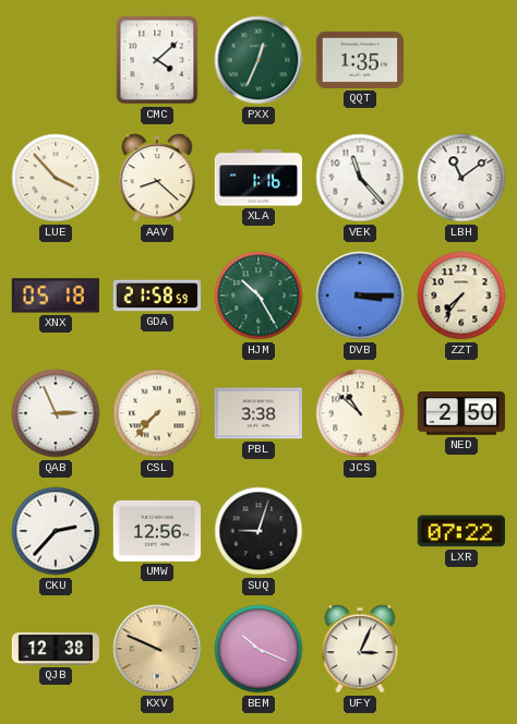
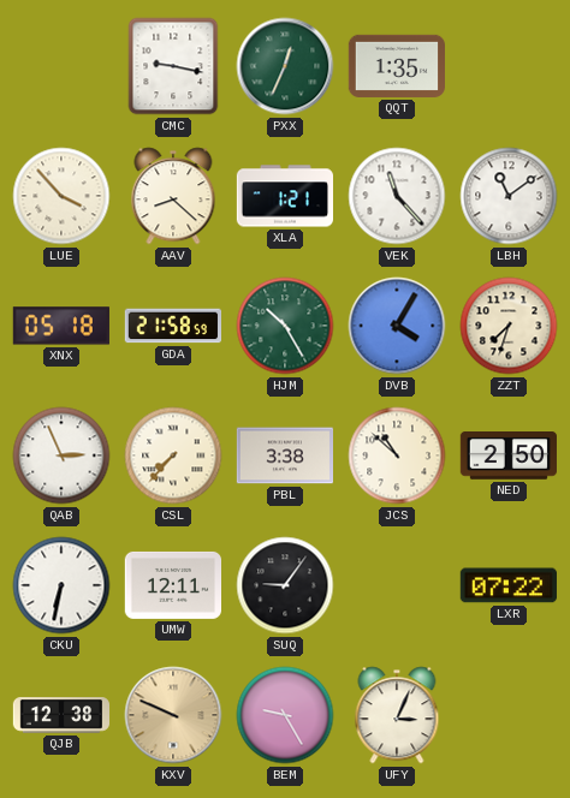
CMC: 4:08 -> 9:17
XLA: 1:16 -> 1:21
DVB: 3:15 -> 4:05
ZZT: 7:36 -> 7:33
CKU: 2:37 -> 6:32
UMW: 12:56 -> 12:11
SUQ: 9:03 -> 9:06
BEM: 10:19 -> 9:25
